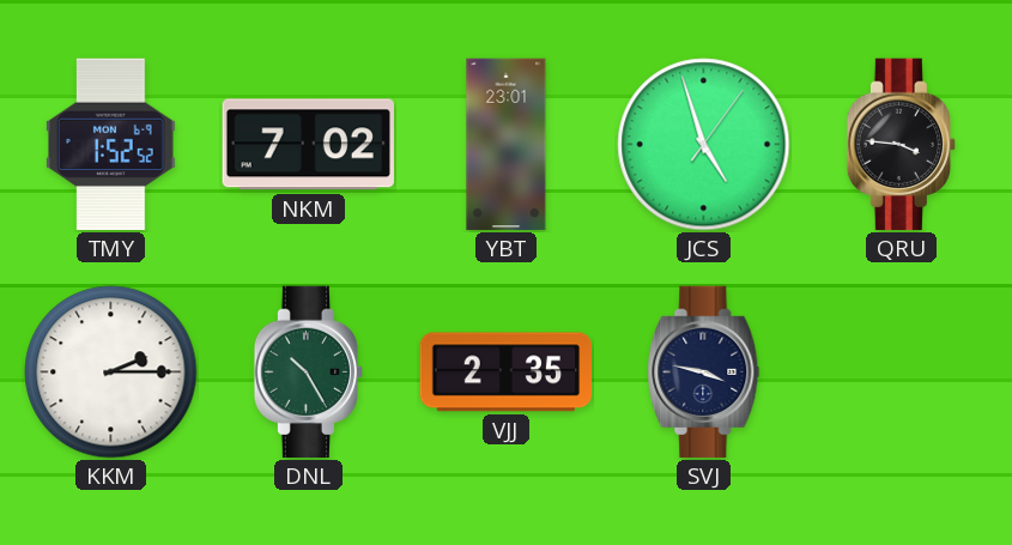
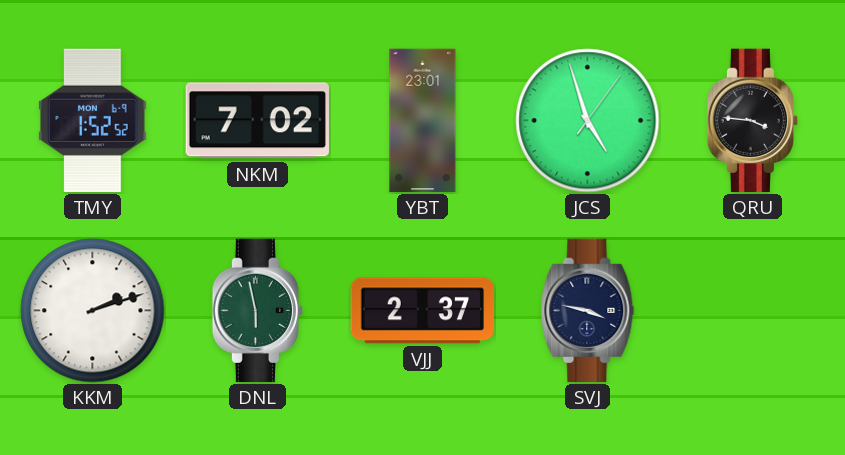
KKM: 2:15 -> 2:12
DNL: 10:25 -> 5:58
VJJ: 2:35 -> 2:37
